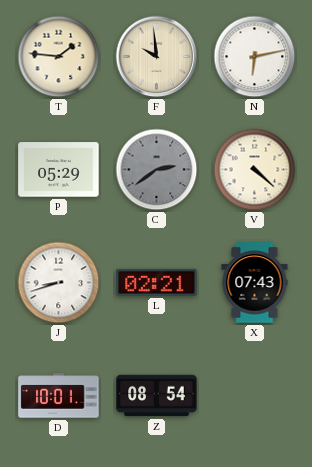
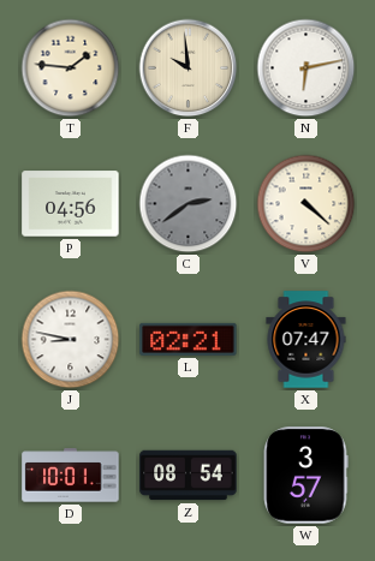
P: 05:29 -> 04:56
J: 8:42 -> 8:47
X: 07:43 -> 07:47
W: none -> 3:57
